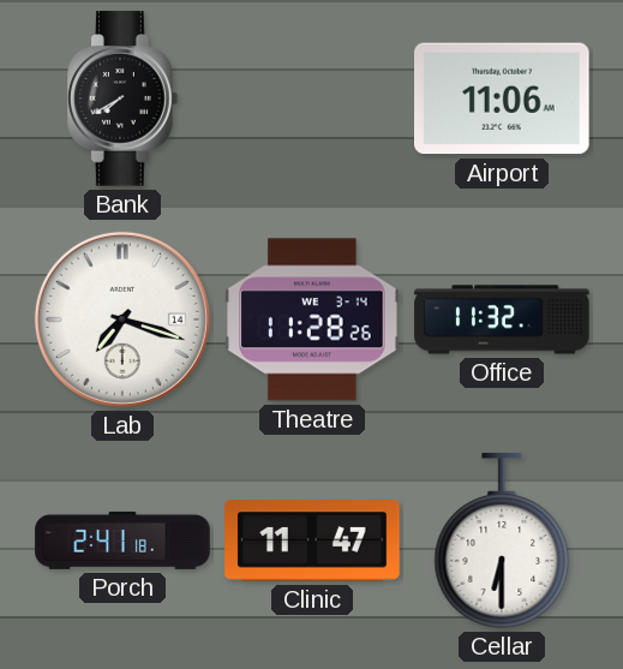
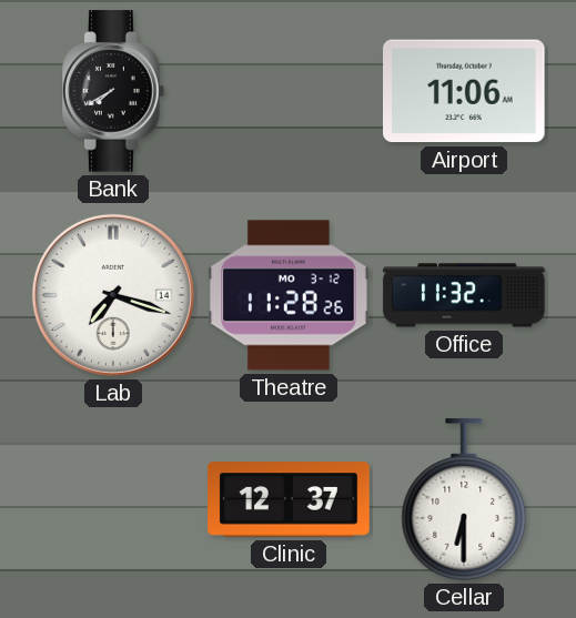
Theatre date: WE 3-14 -> MO 3-12
Porch: 2:41 -> none
Clinic: 11:47 -> 12:37
